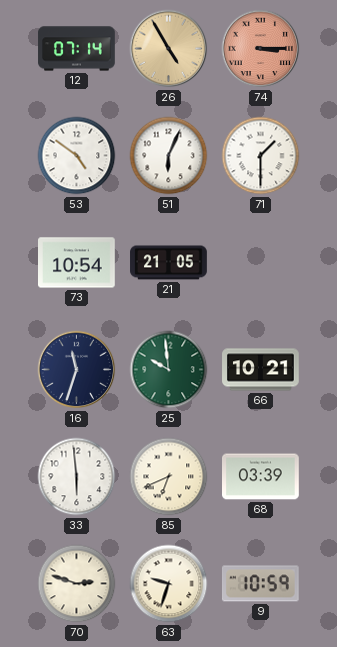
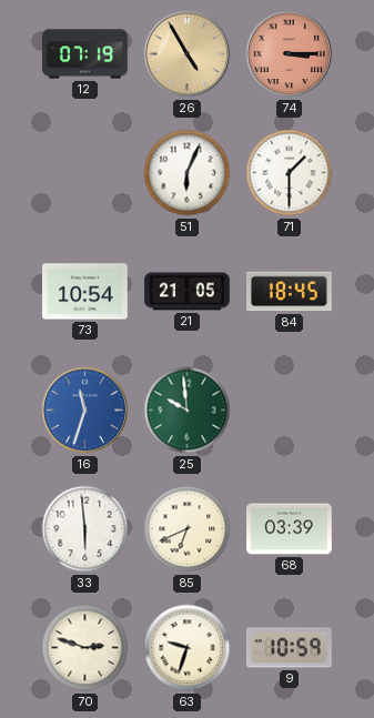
12: 07:14 -> 07:19
53: 4:51 -> none
84: none -> 18:45
16 dial: navy -> blue
66: 10:21 -> none
